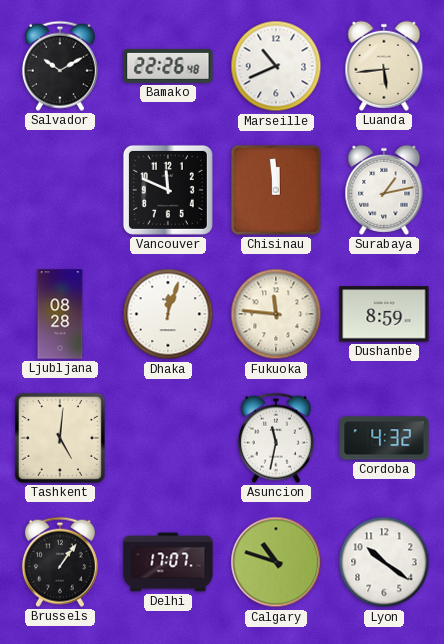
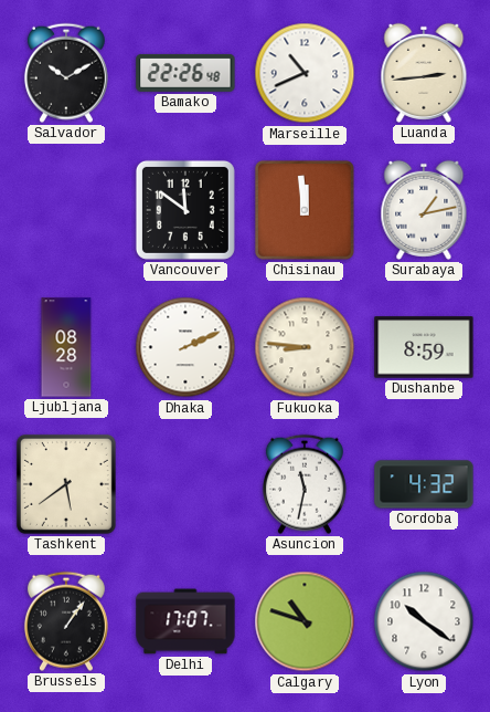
Luanda: 5:44 -> 2:44
Vancouver: 11:49 -> 11:51
Dhaka: 12:03 -> 2:11
Fukuoka: 11:46 -> 8:46
Tashkent: 5:01 -> 5:39
